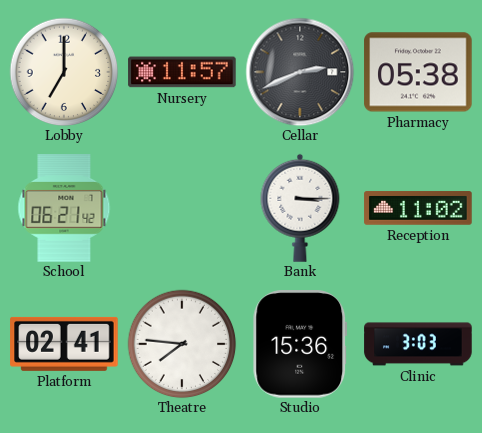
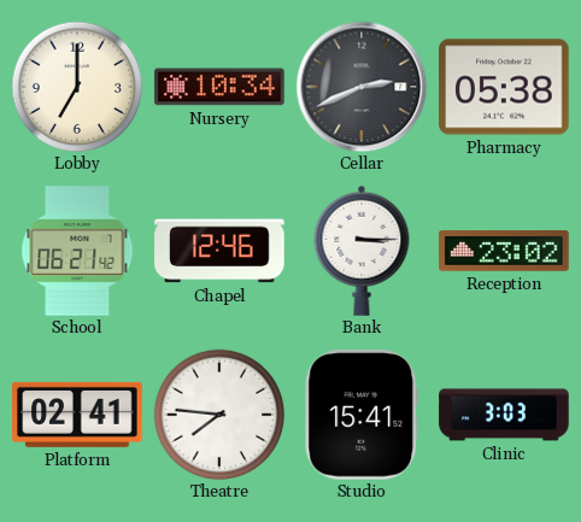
Nursery: 11:57 -> 10:34
Chapel: none -> 12:46
Reception: 11:02 -> 23:02
Studio: 15:36 -> 15:41
